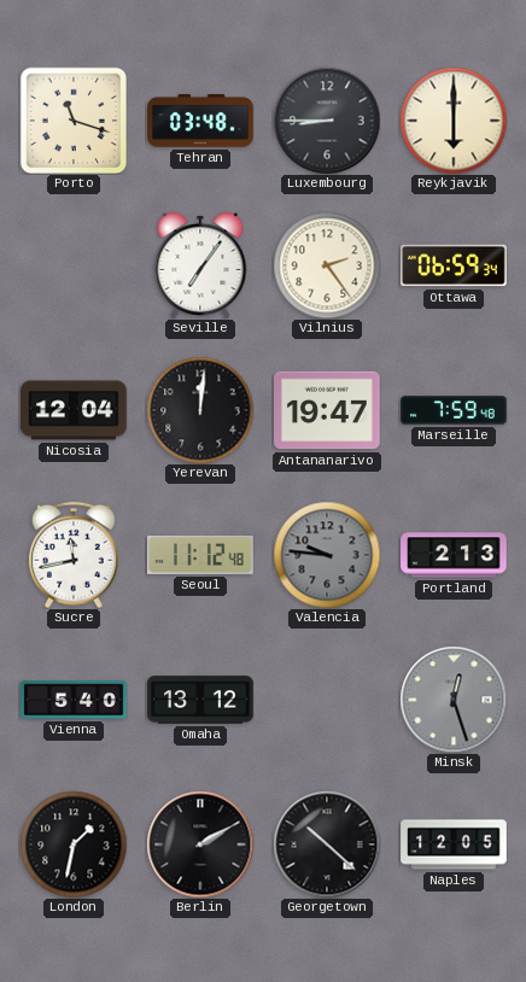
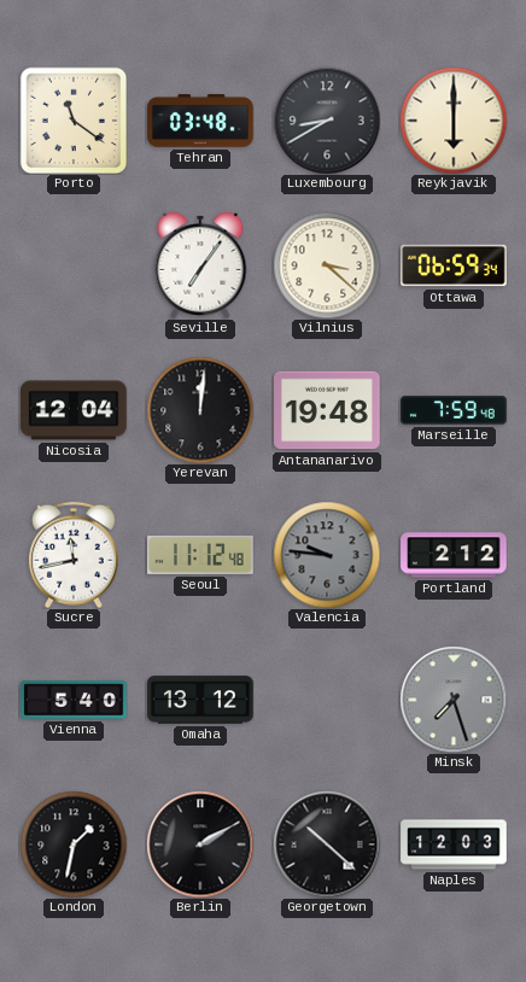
Porto: 11:18 -> 11:21
Luxembourg: 8:45 -> 8:40
Vilnius: 2:24 -> 3:22
Antananarivo: 19:47 -> 19:48
Portland: 2:13 -> 2:12
Minsk: 12:27 -> 7:27
Naples: 12:05 -> 12:03
